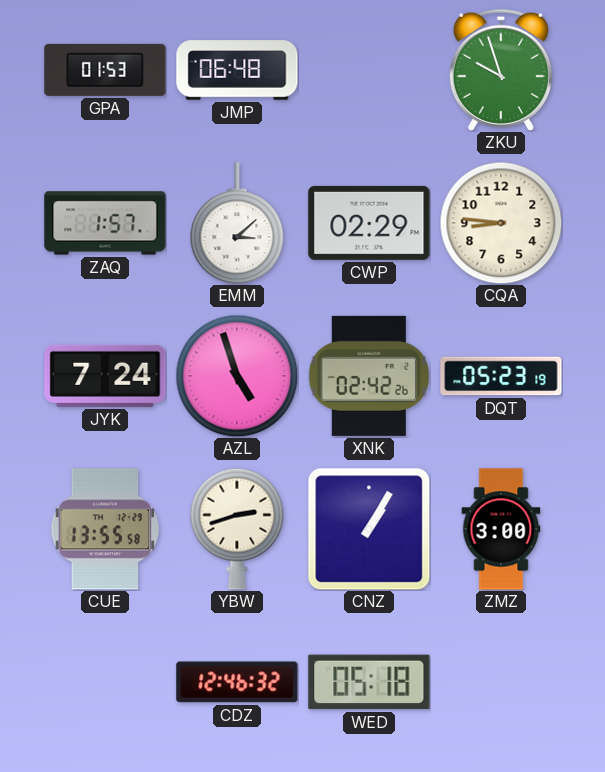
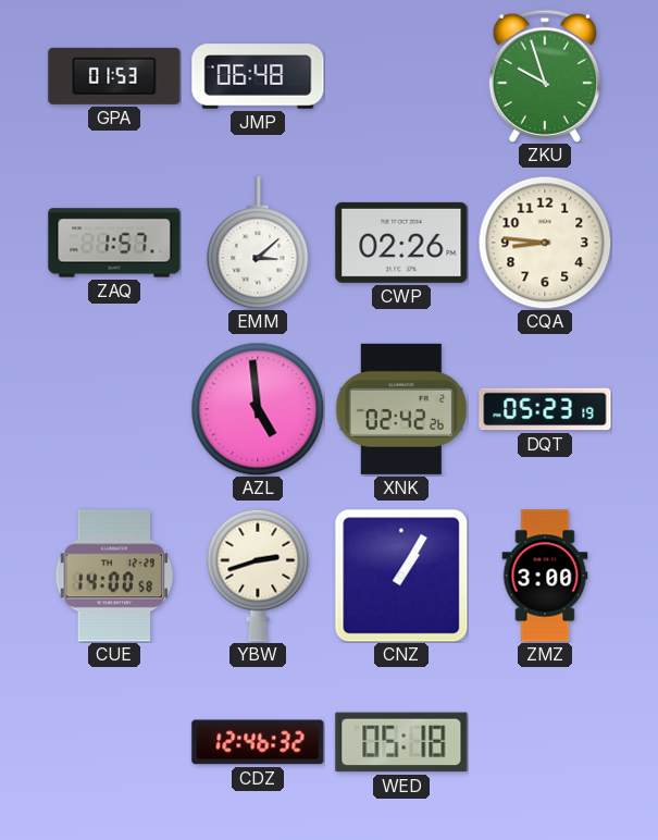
CWP: 02:29 -> 02:26
JYK: 7:24 -> none
AZL: 4:57 -> 4:59
CUE: 13:55 -> 14:00
